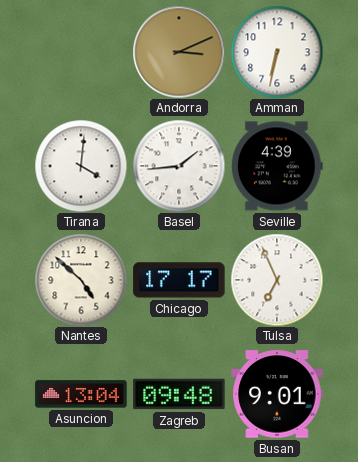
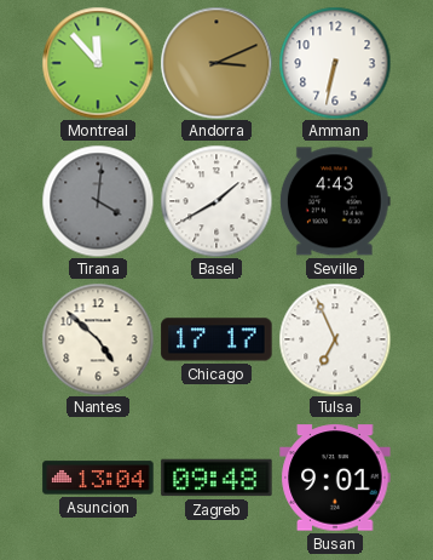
Montreal: none -> 11:53
Tirana dial: white -> grey
Basel: 1:44 -> 1:40
Seville: 4:39 -> 4:43
